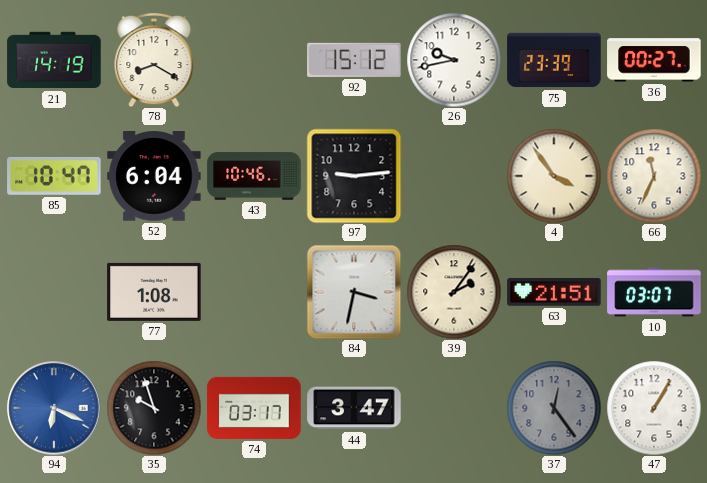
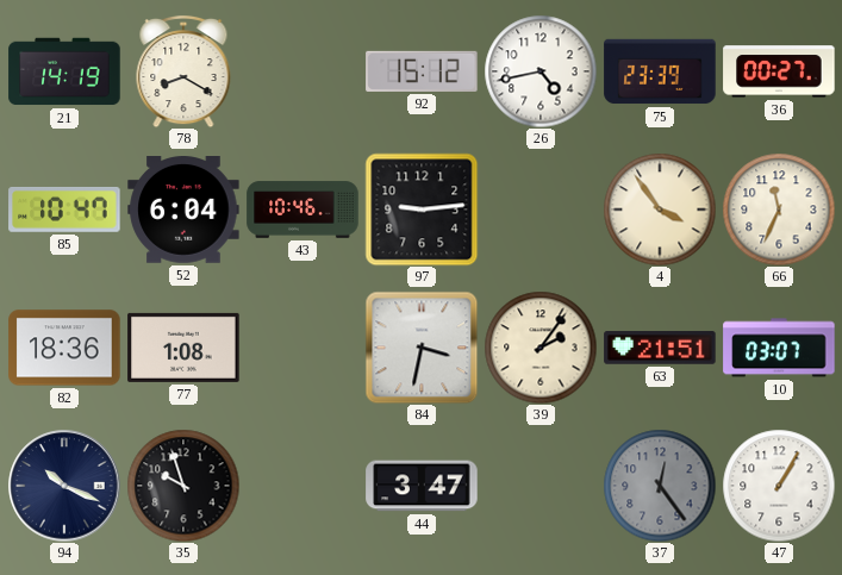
26: 9:43 -> 4:43
82: none -> 18:36
94: 6:19 -> 10:19
94 dial: blue -> navy
74: 03:17 -> none
